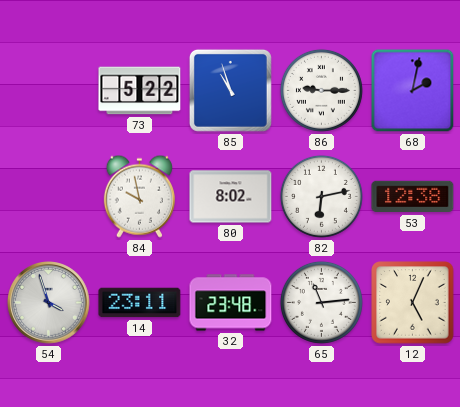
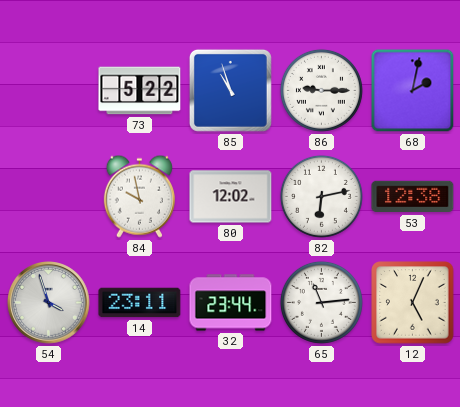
80: 8:02 -> 12:02
32: 23:48 -> 23:44
